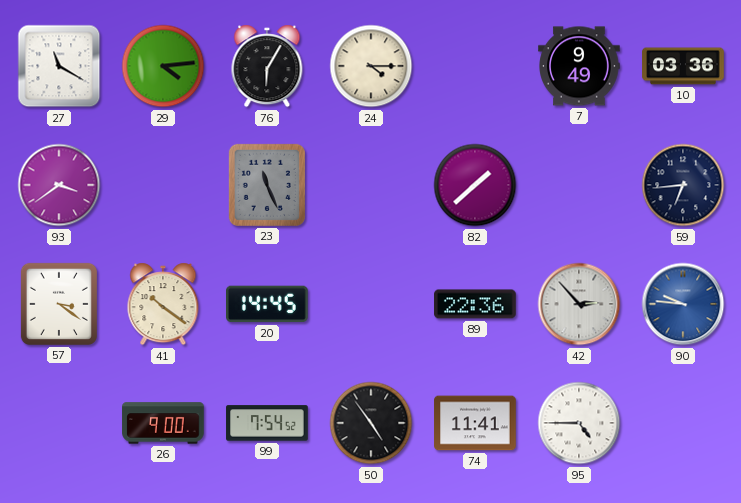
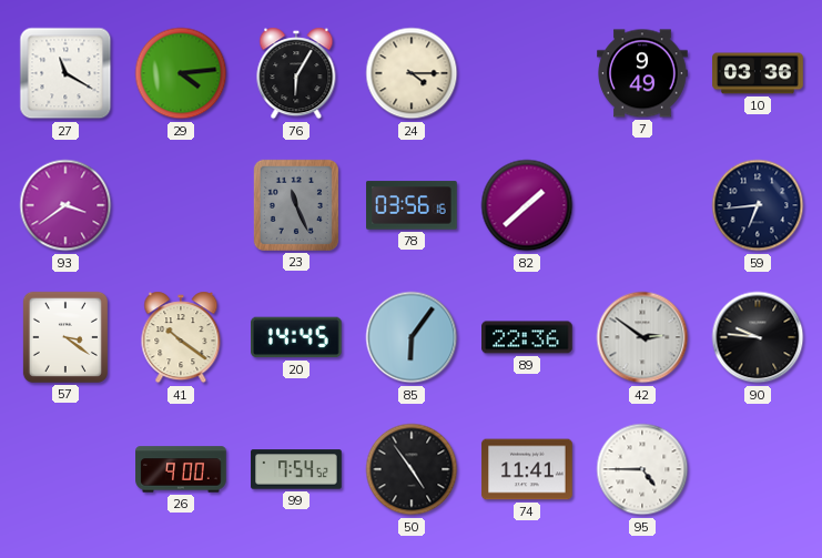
78: none -> 03:56
85: none -> 6:06
42: 2:53 -> 2:51
90 dial: blue -> black
